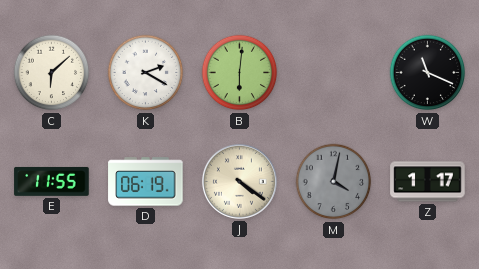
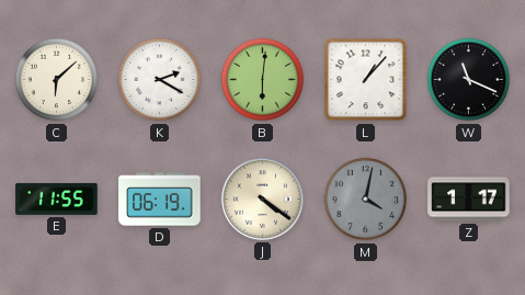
L: none -> 1:07
